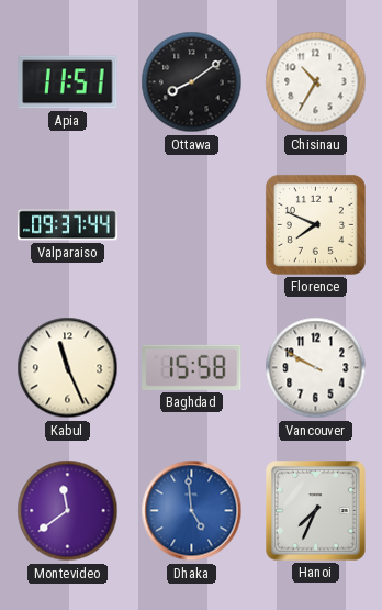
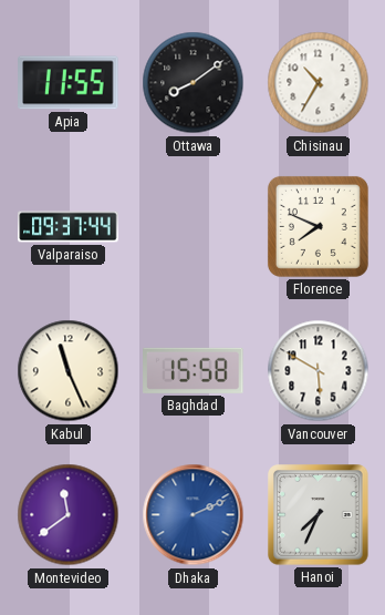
Apia: 11:51 -> 11:55
Vancouver: 9:50 -> 5:50
Dhaka: 4:59 -> 2:11
